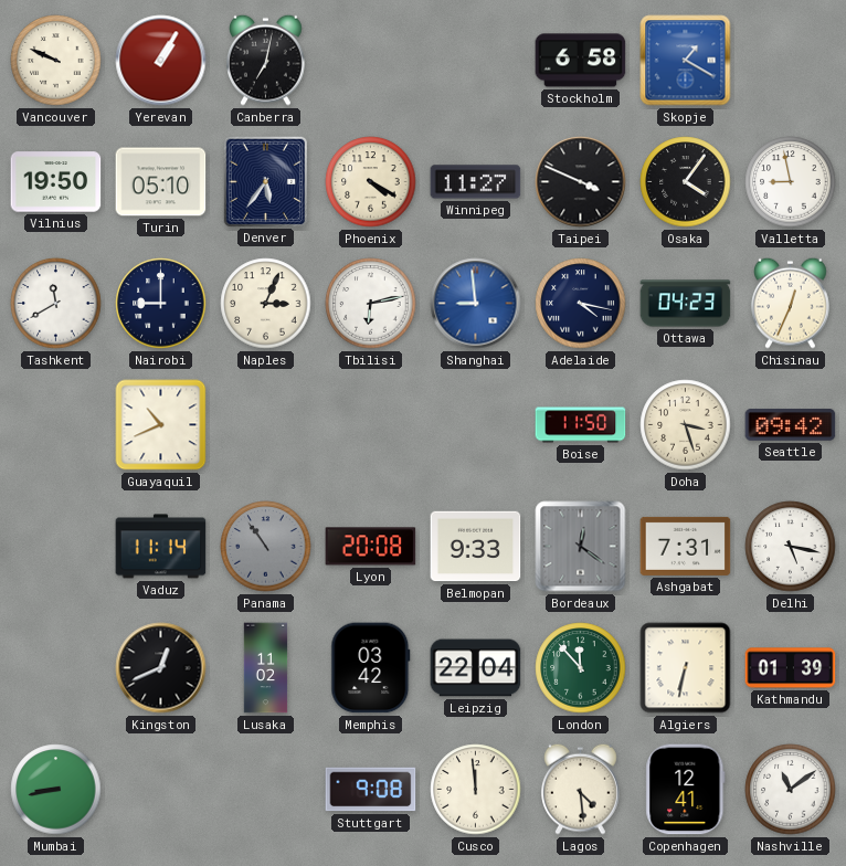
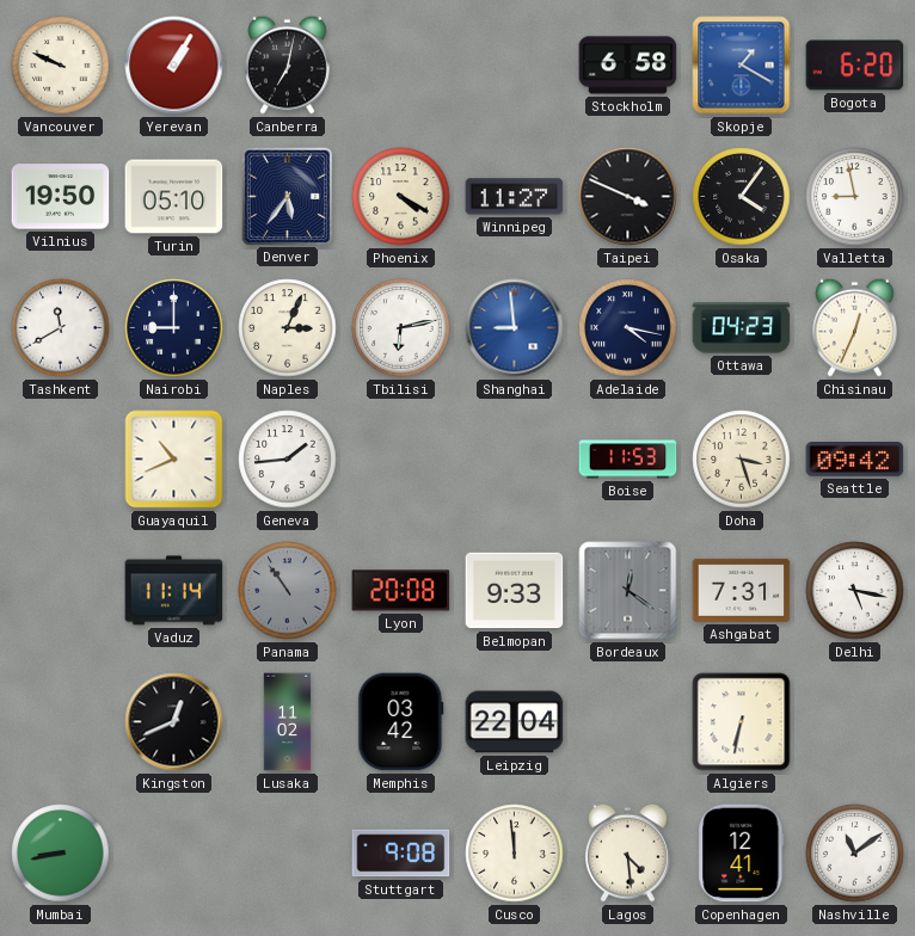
Bogota: none -> 6:20
Geneva: none -> 1:44
Boise: 11:50 -> 11:53
London: 11:53 -> none
Kathmandu: 01:39 -> none
